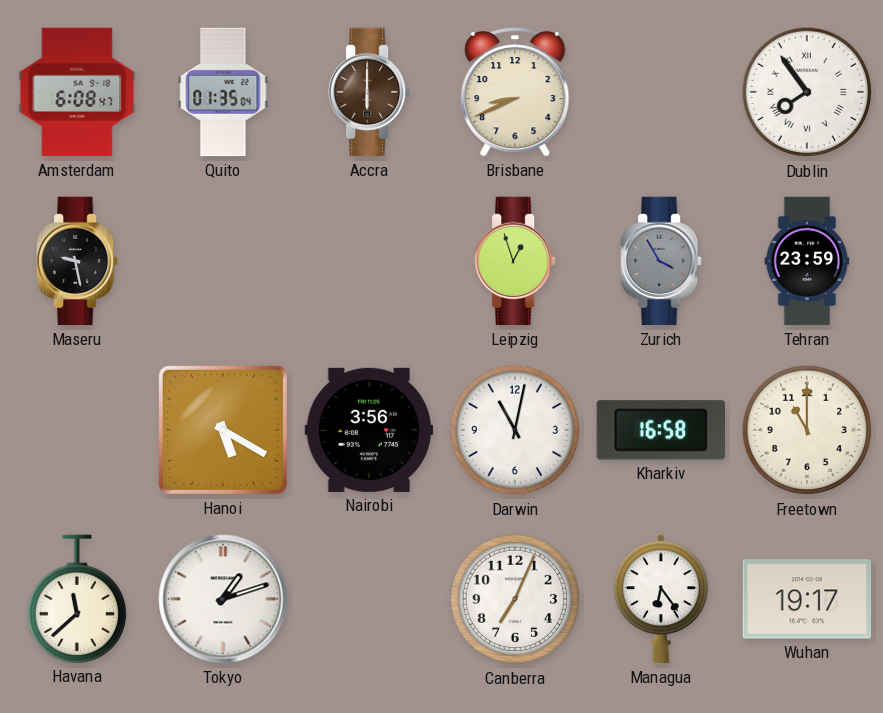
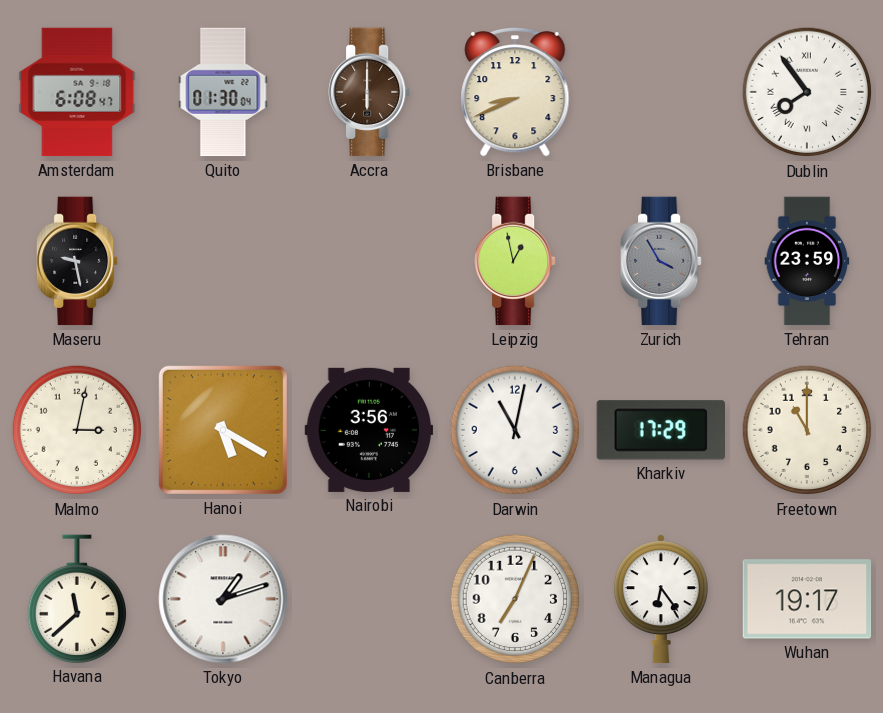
Quito: 01:35 -> 01:30
Leipzig: 12:57 -> 12:58
Malmo: none -> 3:02
Kharkiv: 16:58 -> 17:29
